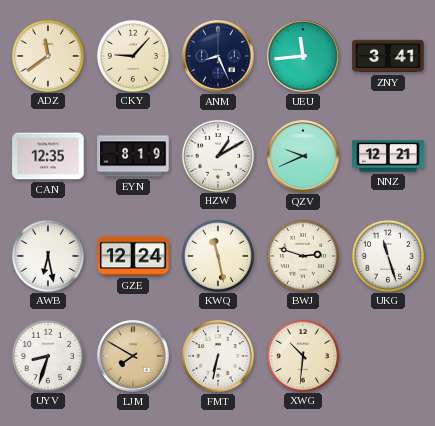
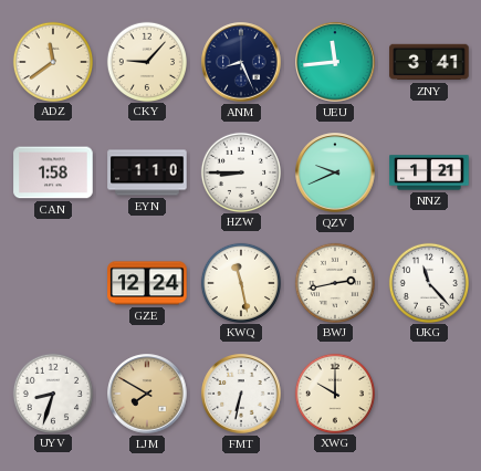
CAN: 12:35 -> 1:58
EYN: 8:19 -> 1:10
HZW: 1:10 -> 8:45
NNZ: 12:21 -> 1:21
AWB: 6:28 -> none
BWJ: 2:48 -> 2:43
UKG: 11:27 -> 11:23
XWG: 10:31 -> 10:00
